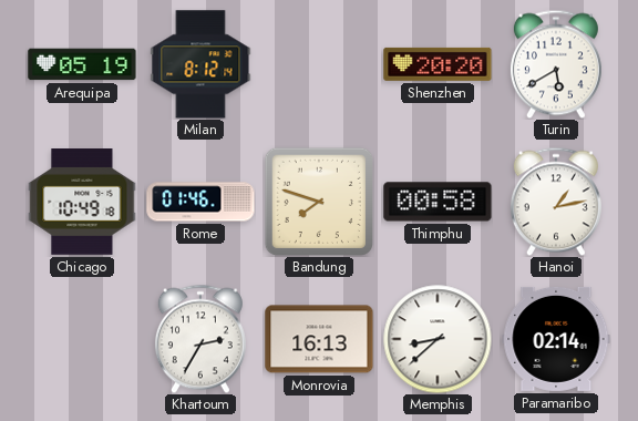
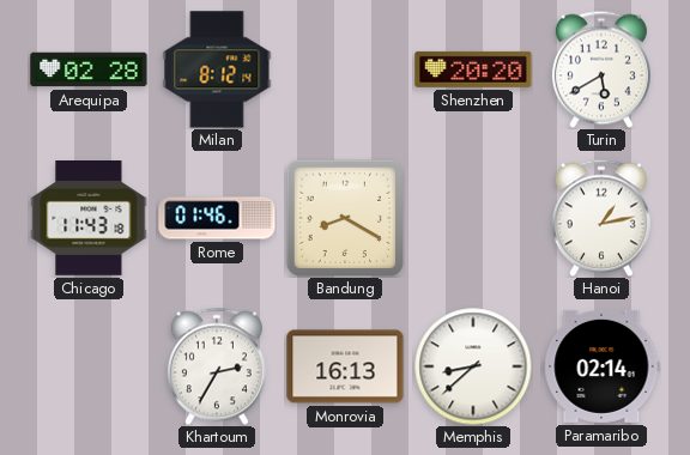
Arequipa: 05:19 -> 02:28
Chicago: 10:49 -> 11:43
Bandung: 7:48 -> 8:20
Thimphu: 00:58 -> none
